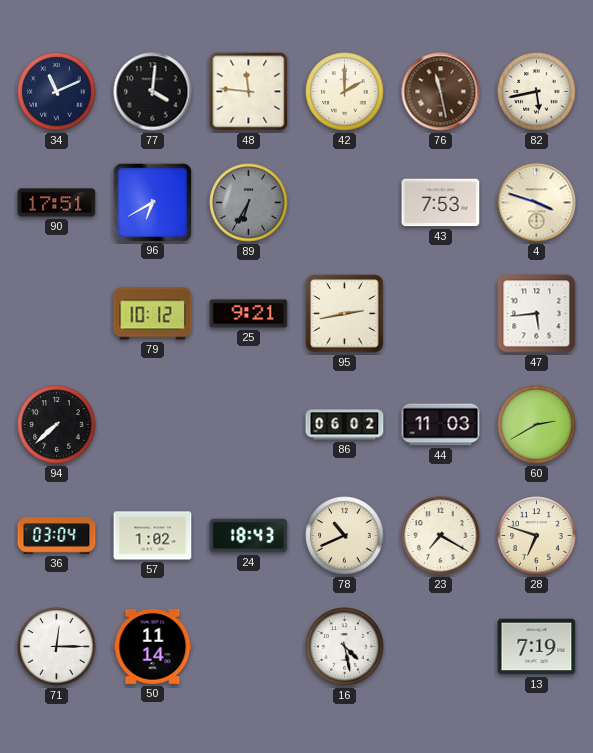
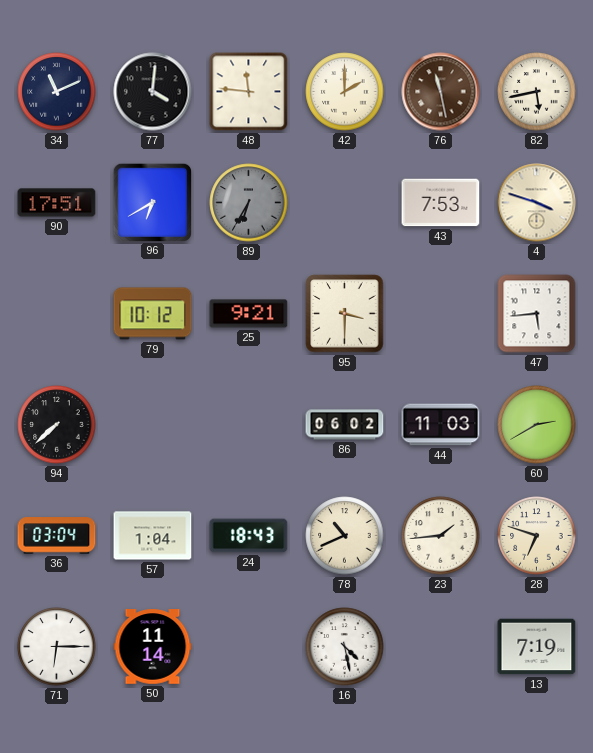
95: 2:43 -> 3:30
57: 1:02 -> 1:04
23: 7:20 -> 1:44
71: 12:15 -> 6:15
